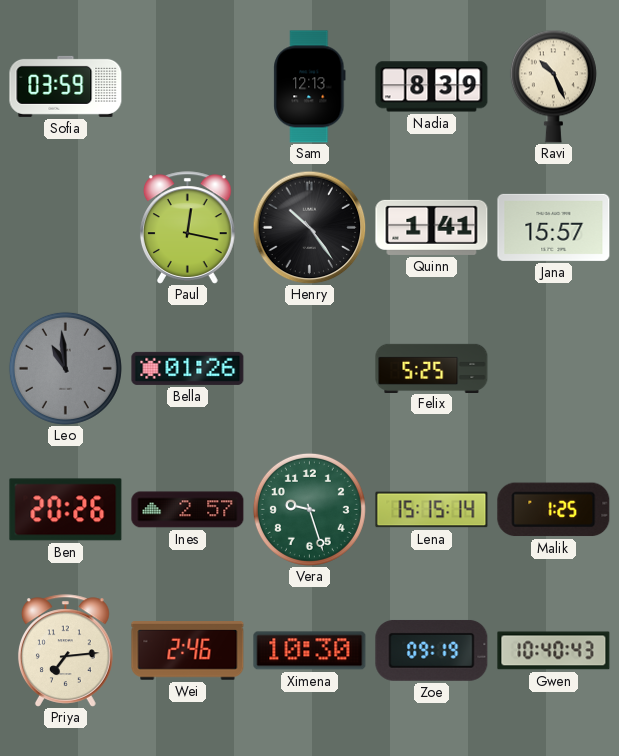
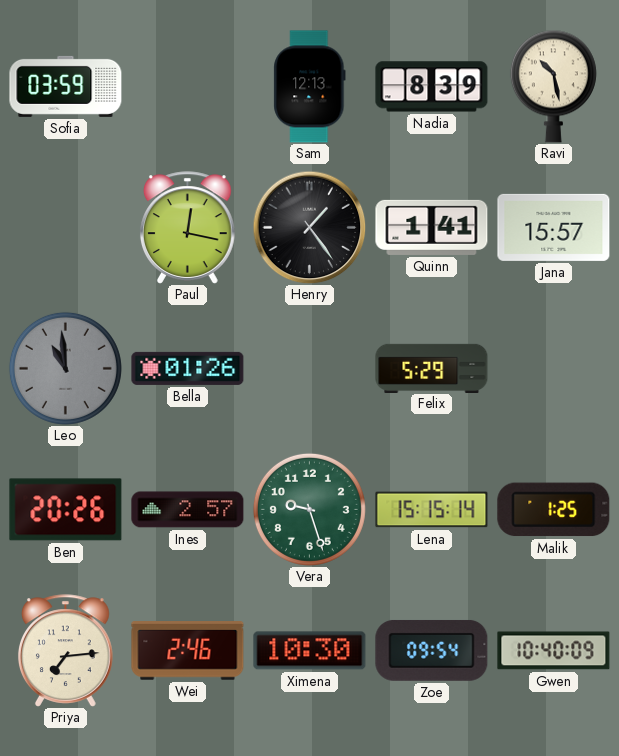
Ravi: 10:26 -> 10:28
Henry: 10:24 -> 1:24
Felix: 5:25 -> 5:29
Zoe: 09:19 -> 09:54
Gwen: 10:40:43 -> 10:40:09
